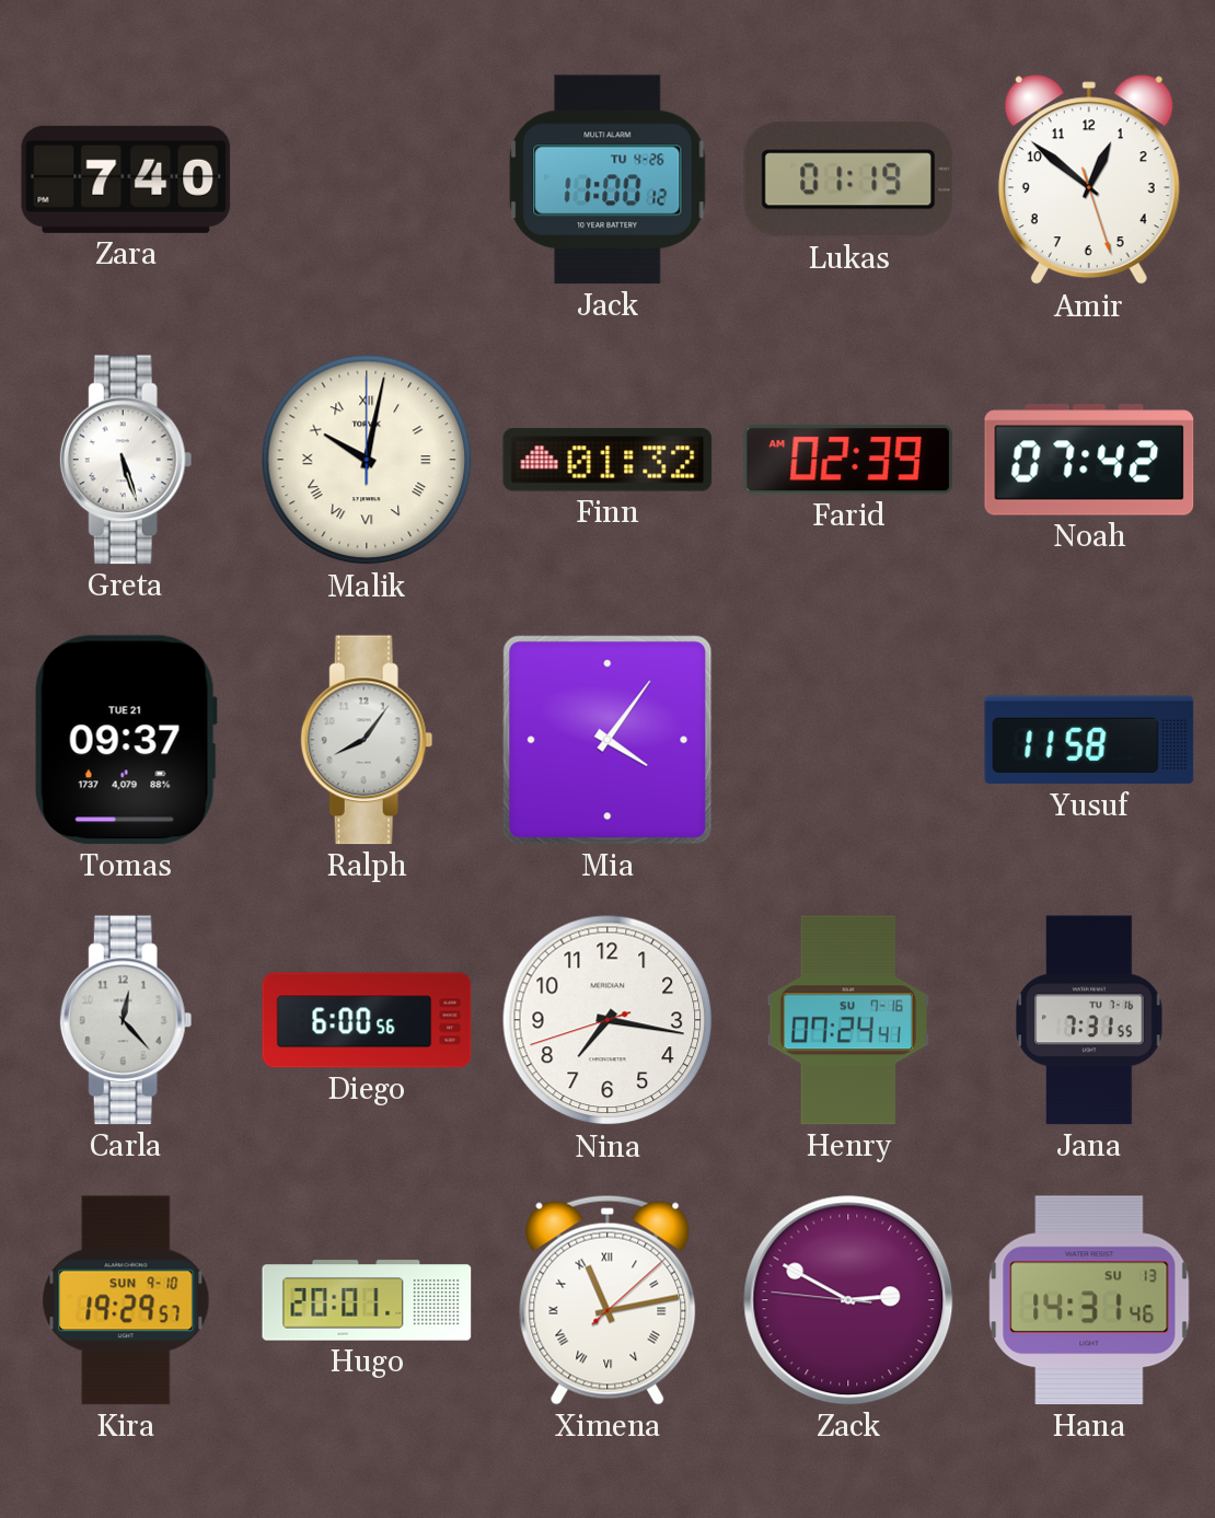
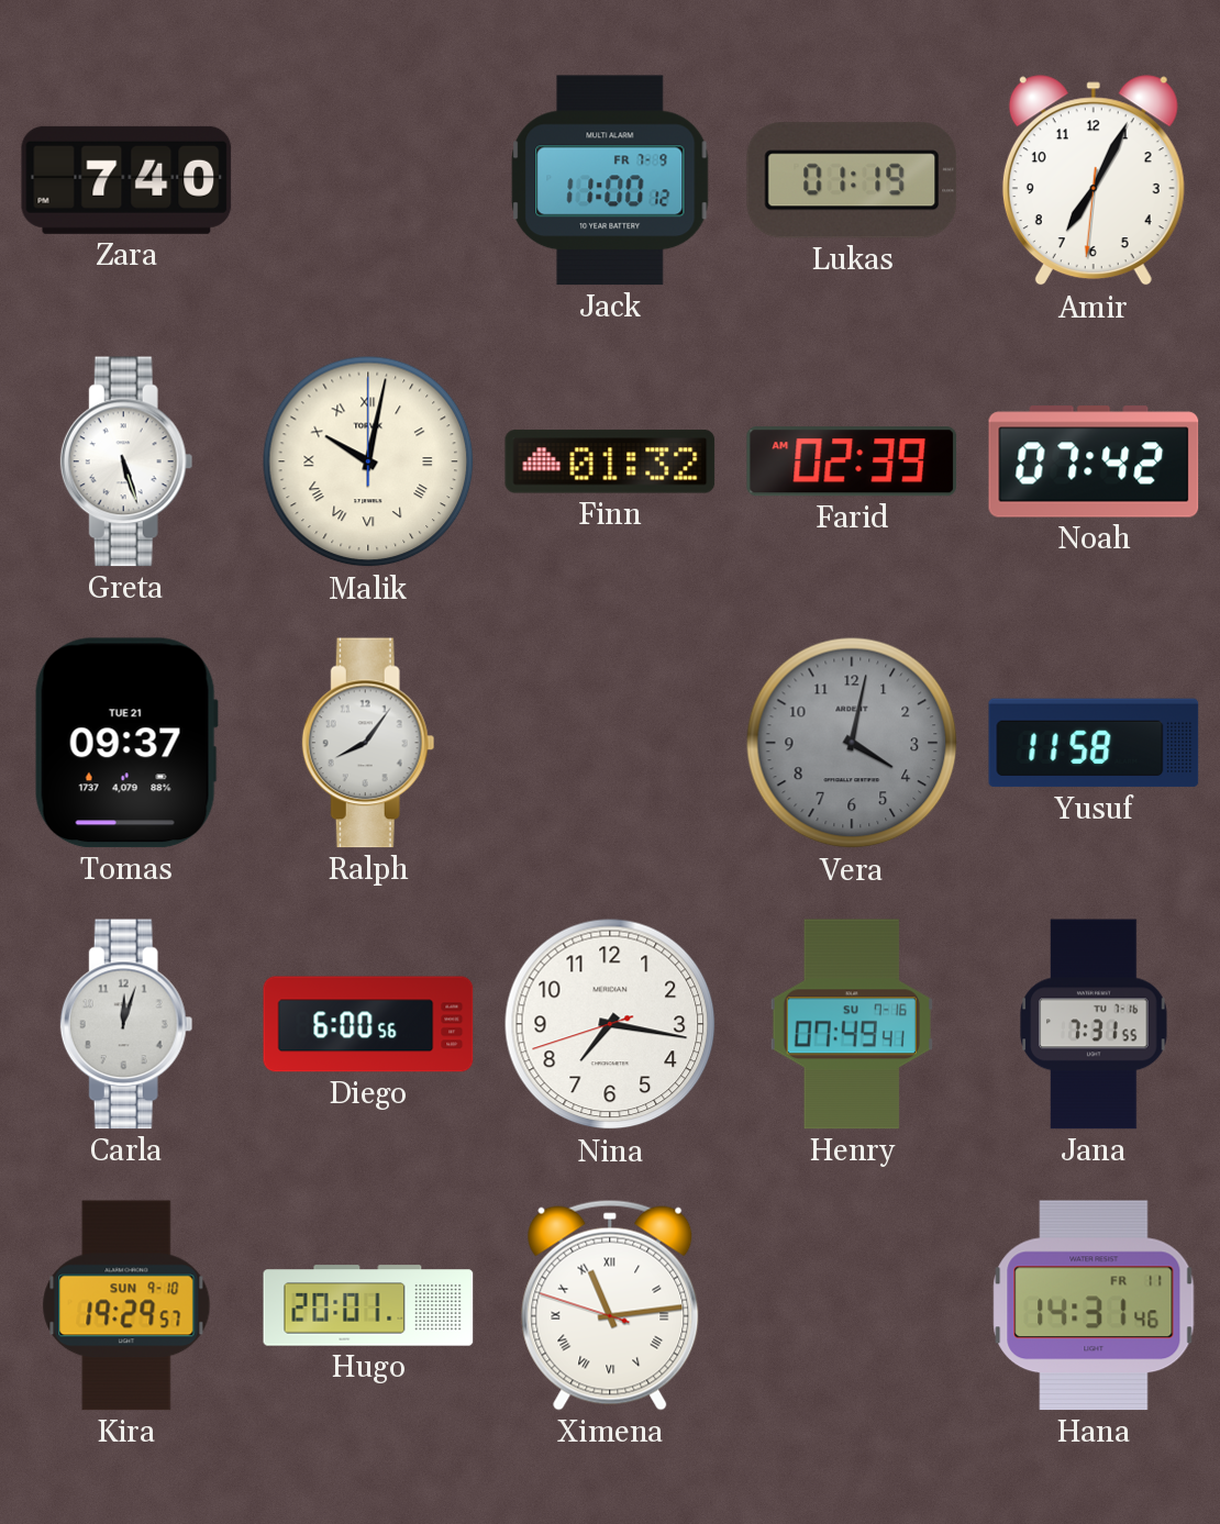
Jack date: TU 4-26 -> FR 7-9
Amir: 12:51 -> 7:04
Mia: 4:06 -> none
Vera: none -> 4:02
Carla: 12:23 -> 12:03
Henry: 07:24 -> 07:49
Ximena: 11:13:08 -> 11:13:48
Zack: 2:49 -> none
Hana date: SU 13 -> FR 11
